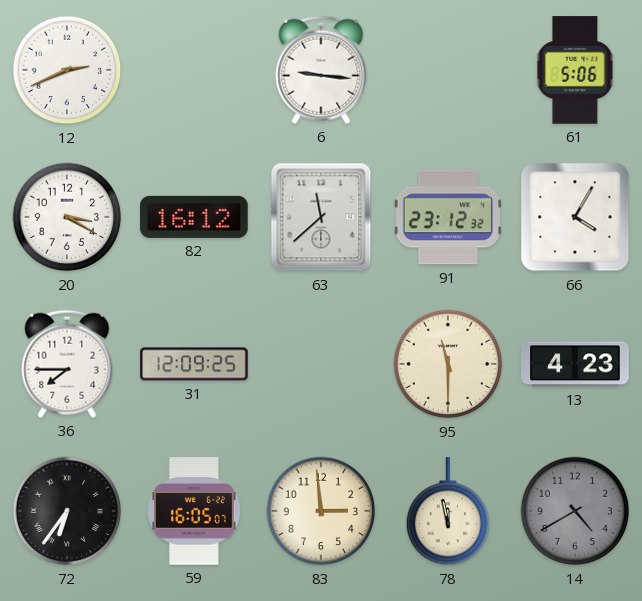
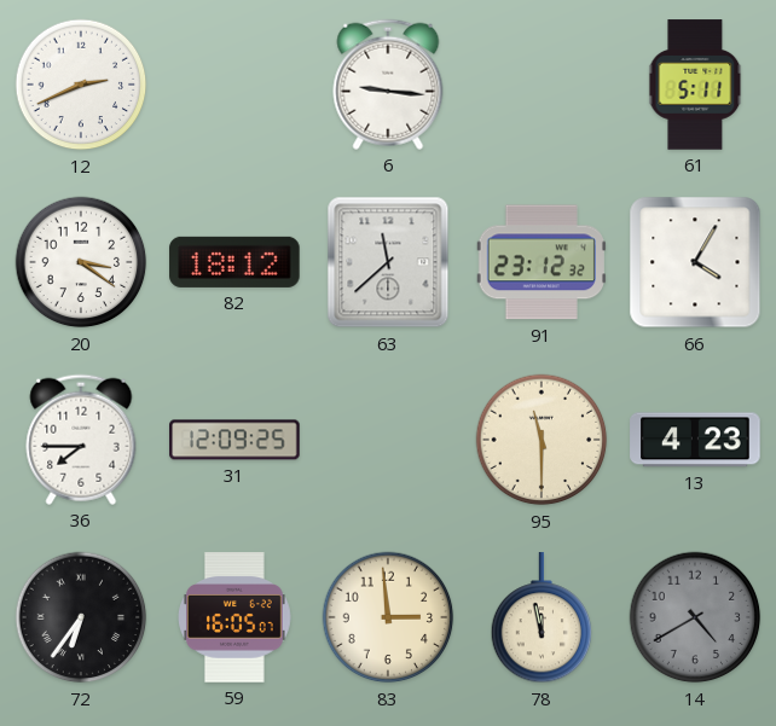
61: 5:06 -> 5:11
20: 3:20 -> 3:21
82: 16:12 -> 18:12
